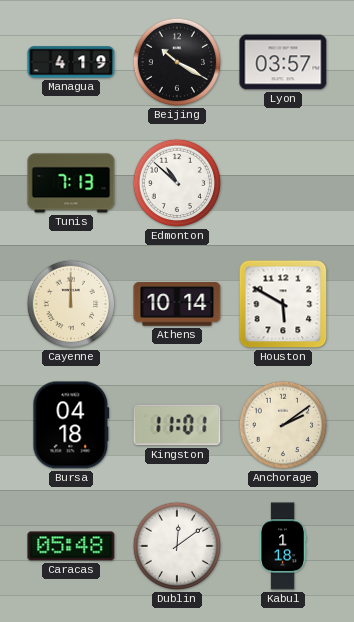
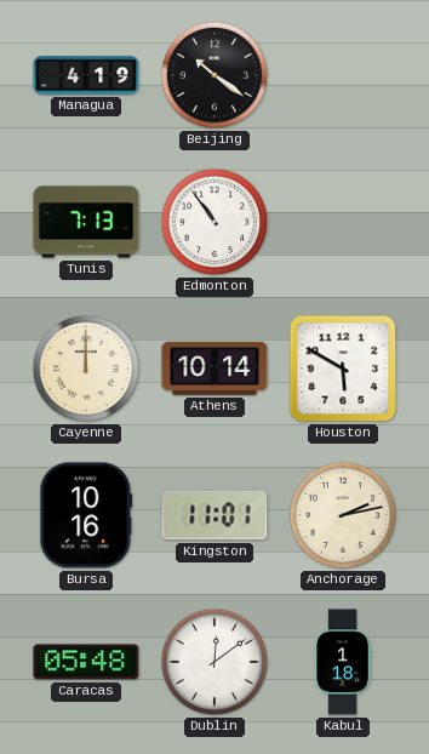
Beijing: 10:20 -> 10:21
Lyon: 03:57 -> none
Edmonton: 10:52 -> 10:54
Bursa: 04:18 -> 10:16
Anchorage: 2:09 -> 2:13
